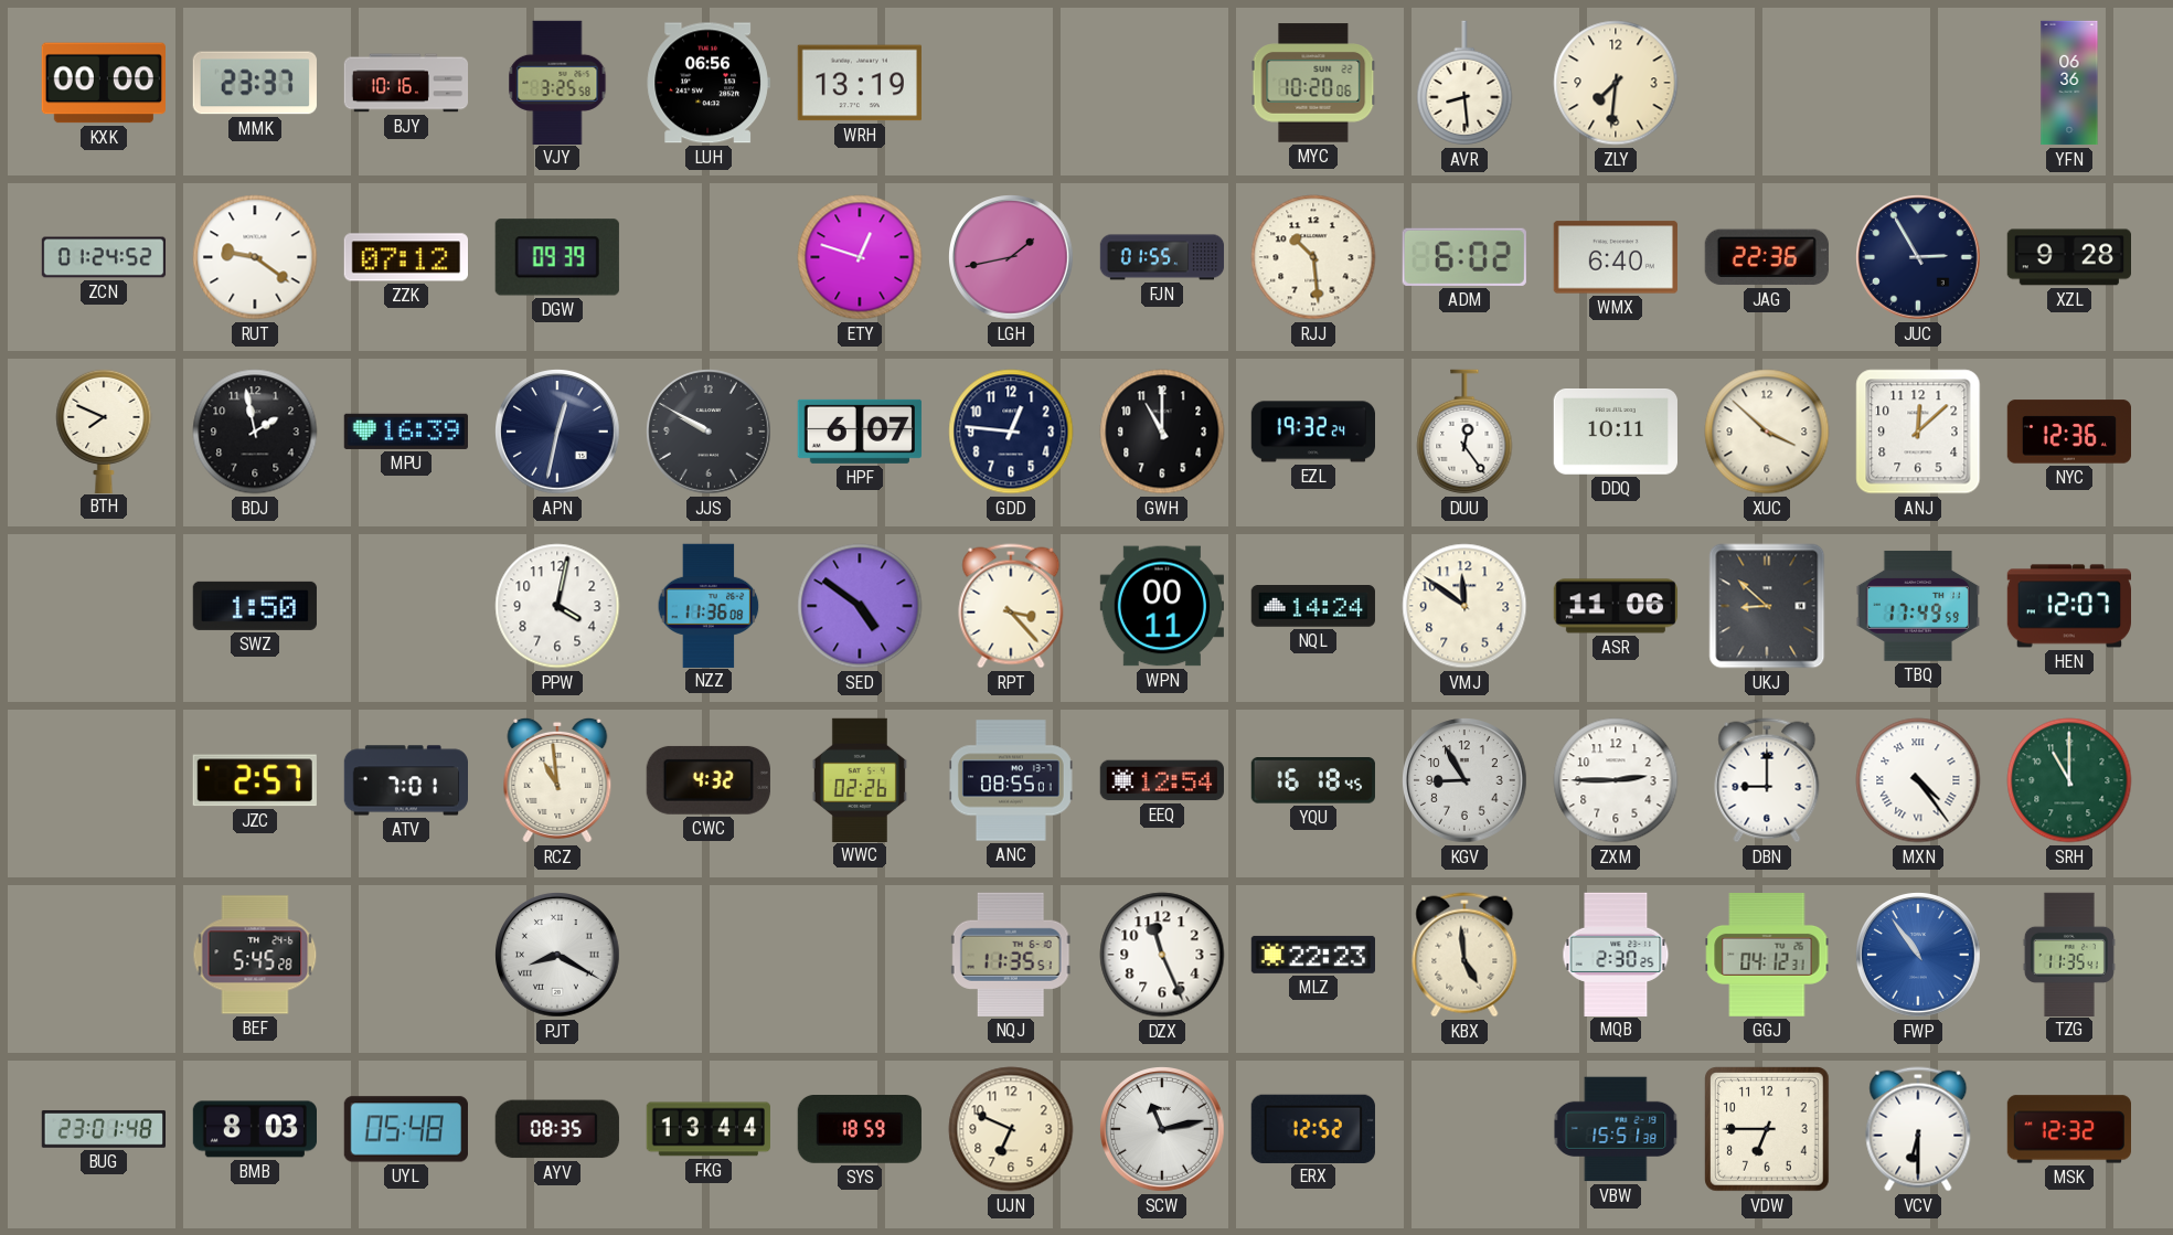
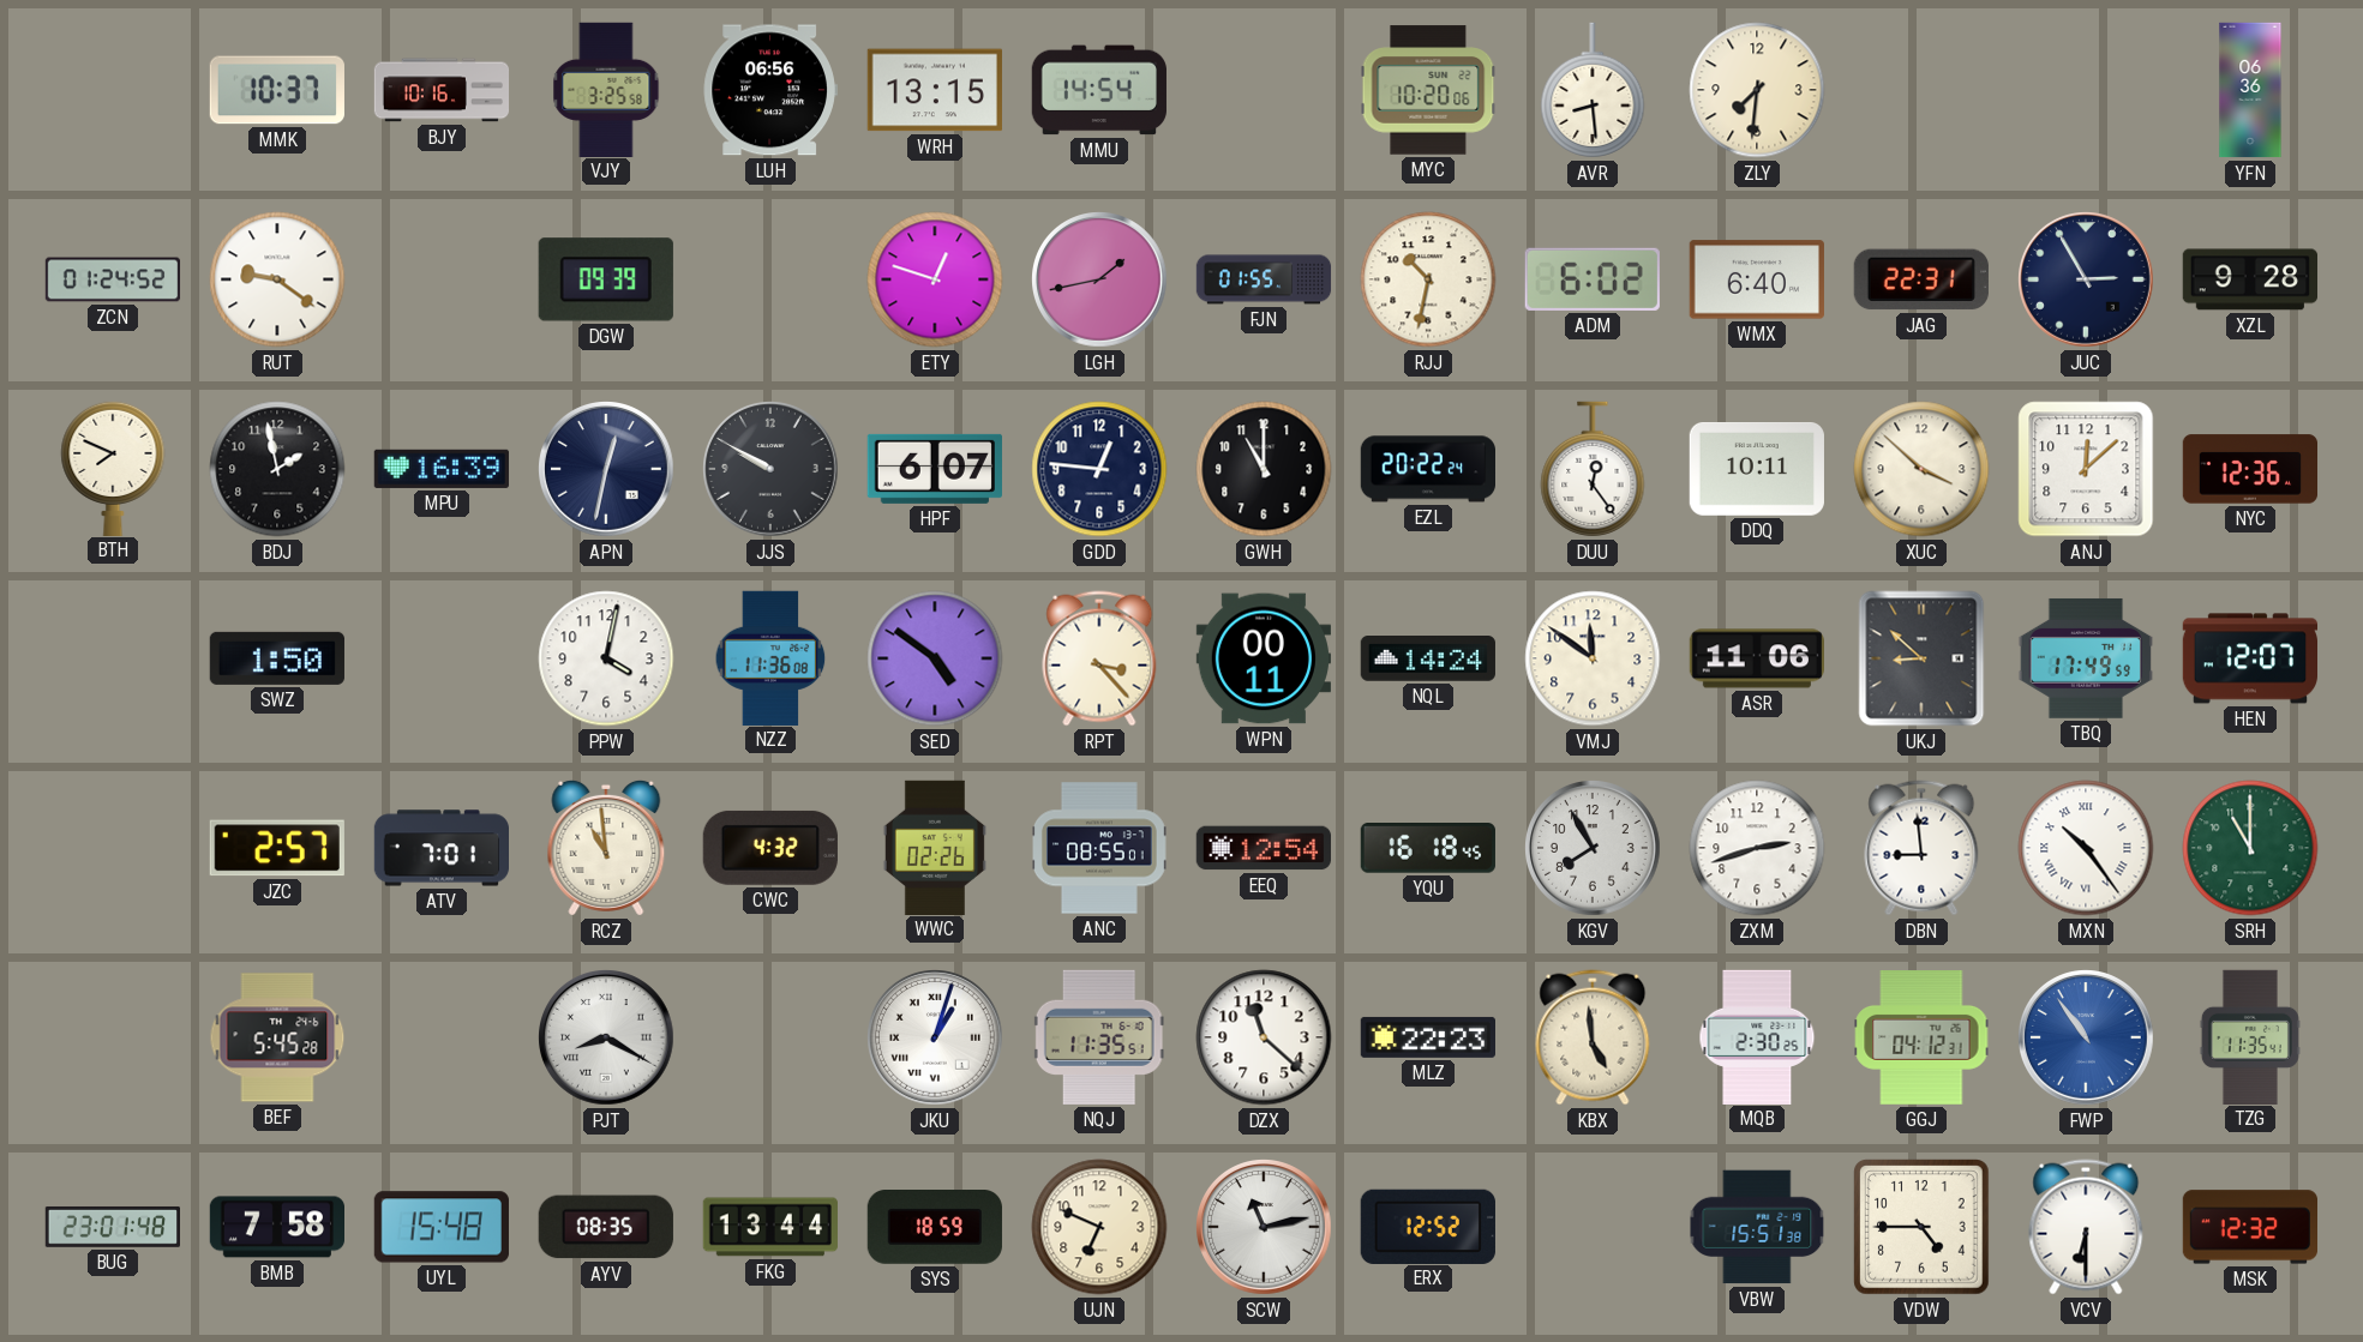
KXK: 00:00 -> none
MMK: 23:37 -> 10:37
WRH: 13:19 -> 13:15
MMU: none -> 14:54
ZZK: 07:12 -> none
RJJ: 10:29 -> 10:32
JAG: 22:36 -> 22:31
EZL: 19:32 -> 20:22
KGV: 8:55 -> 7:55
ZXM: 2:45 -> 2:42
DBN: 9:00 -> 8:59
MXN: 4:24 -> 10:24
JKU: none -> 1:03
DZX: 11:26 -> 11:22
BMB: 8:03 -> 7:58
UYL: 05:48 -> 15:48
VDW: 6:45 -> 4:45
